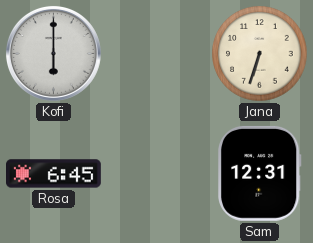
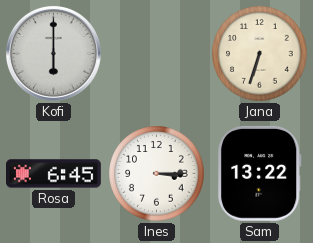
Ines: none -> 3:15
Sam: 12:31 -> 13:22
